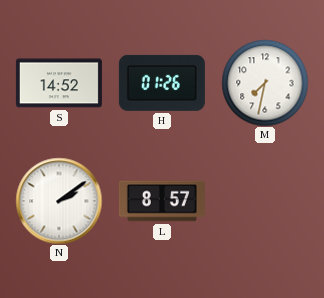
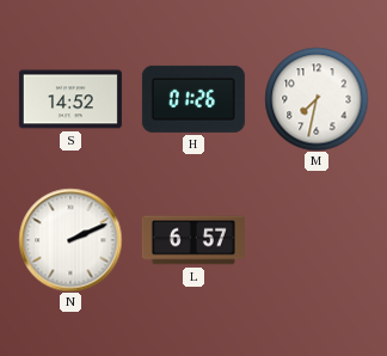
N: 2:09 -> 2:11
L: 8:57 -> 6:57
